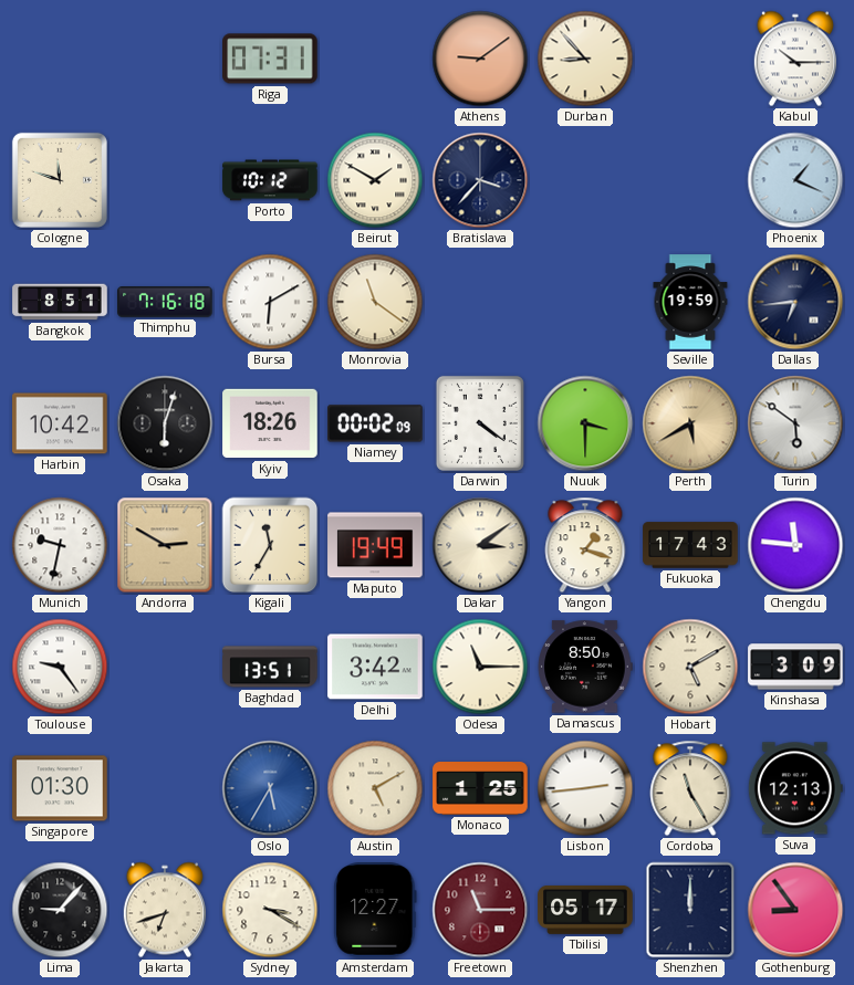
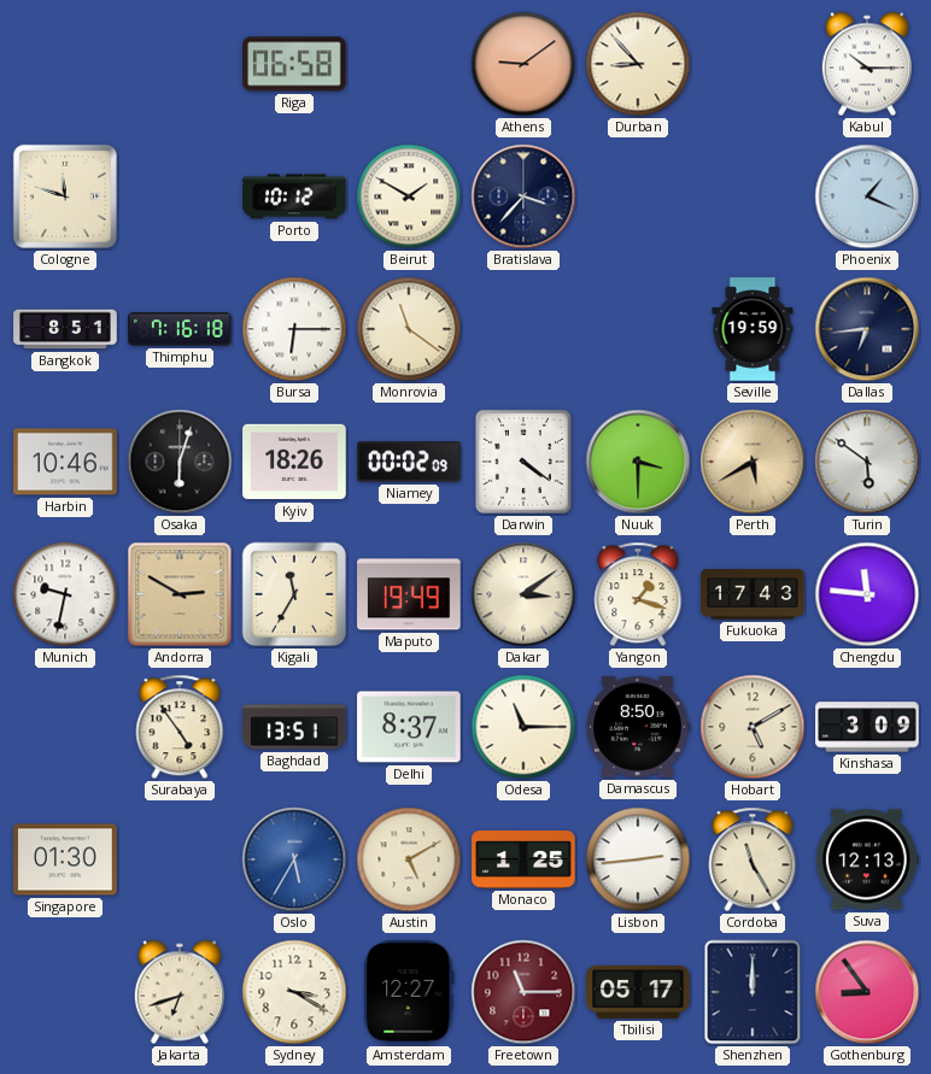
Riga: 07:31 -> 06:58
Bursa: 6:10 -> 6:15
Harbin: 10:42 -> 10:46
Toulouse: 9:24 -> none
Surabaya: none -> 4:54
Delhi: 3:42 -> 8:37
Lima: 9:07 -> none
